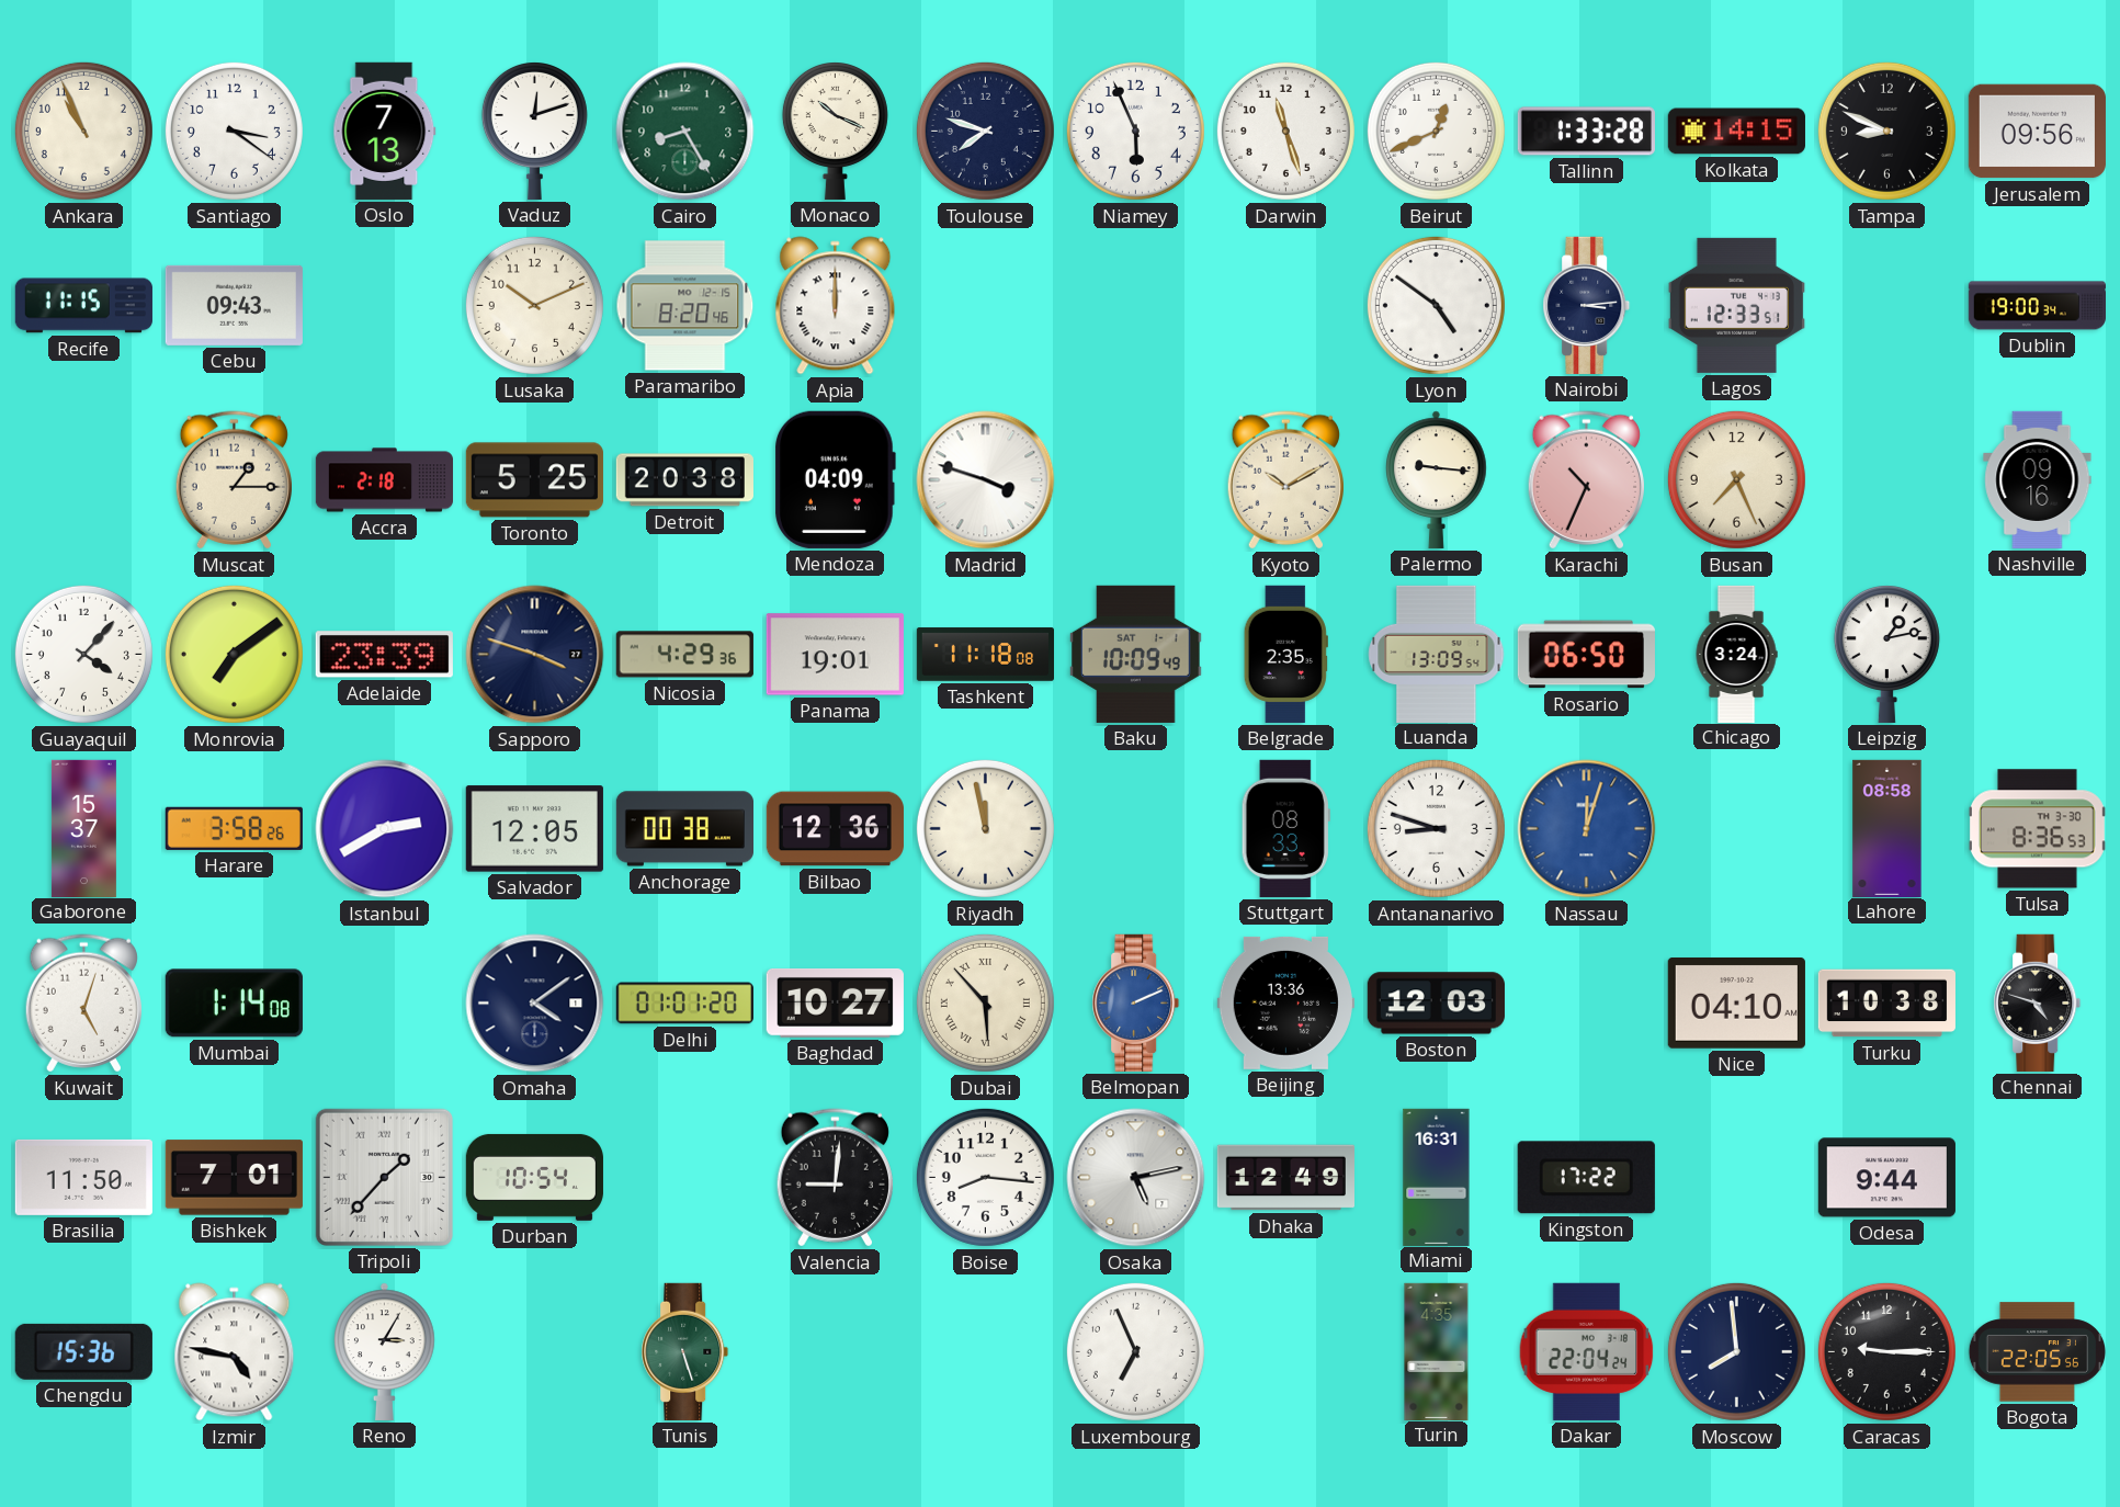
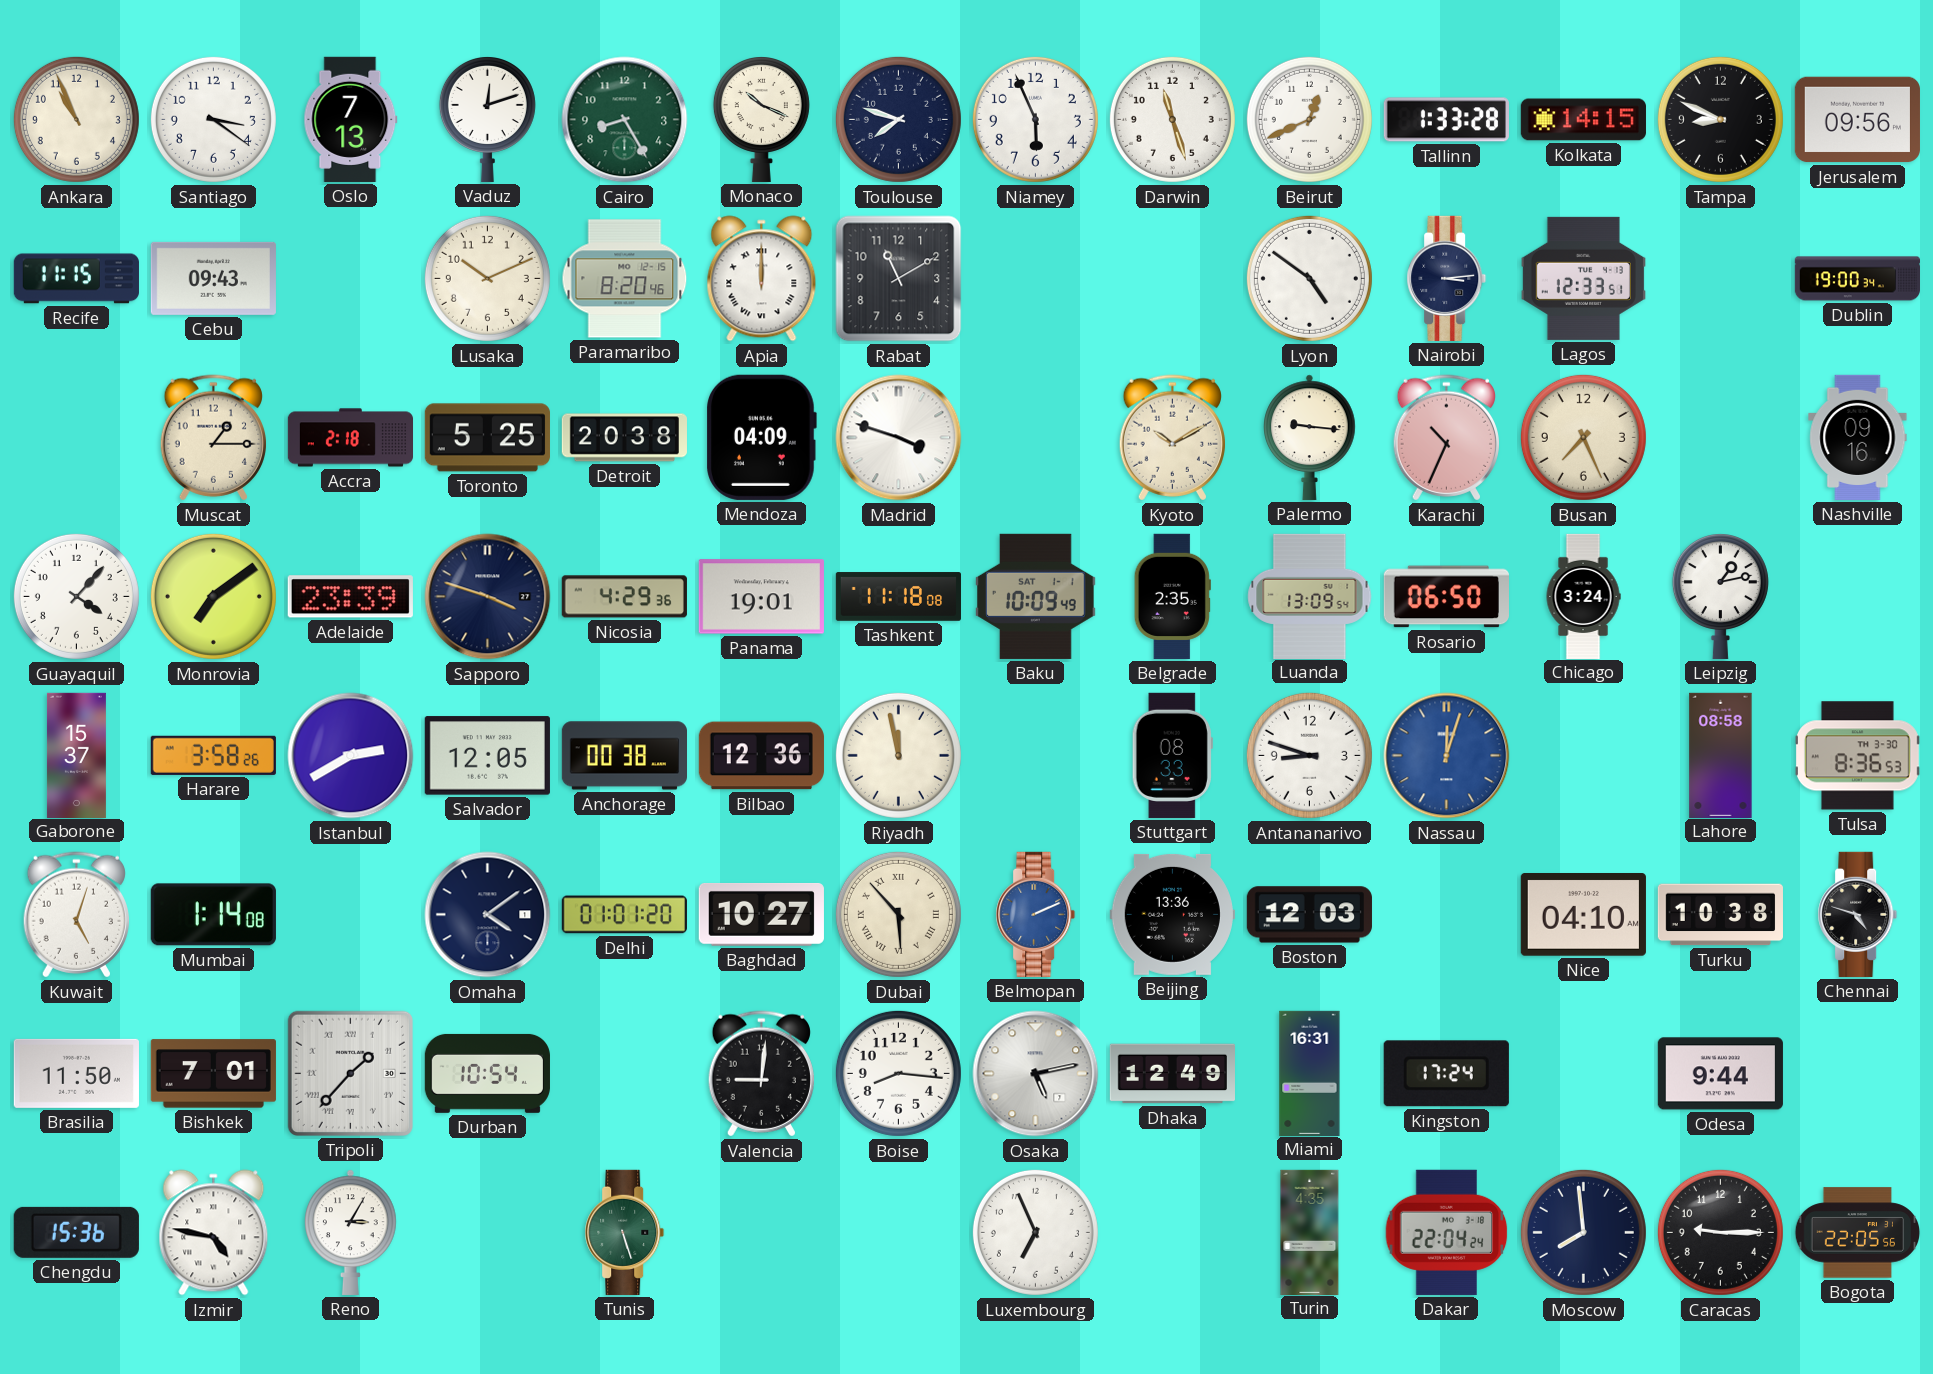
Rabat: none -> 11:10
Kingston: 17:22 -> 17:24
